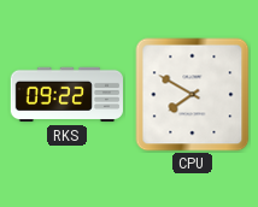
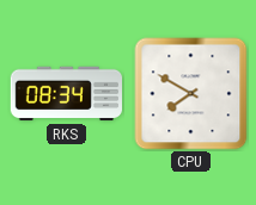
RKS: 09:22 -> 08:34
